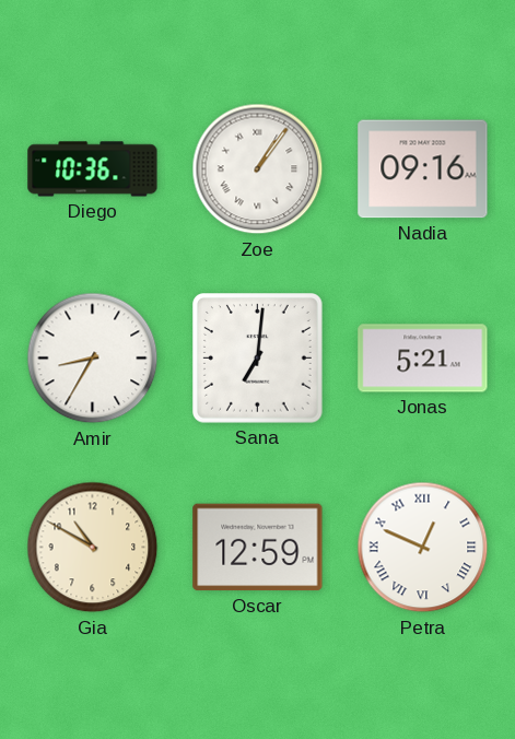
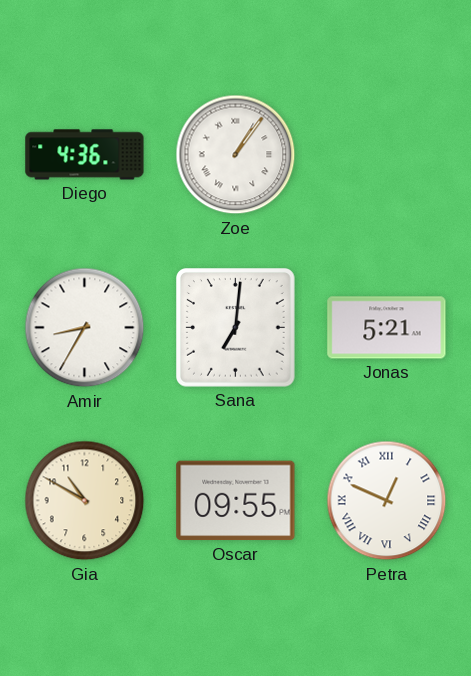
Diego: 10:36 -> 4:36
Nadia: 09:16 -> none
Oscar: 12:59 -> 09:55
